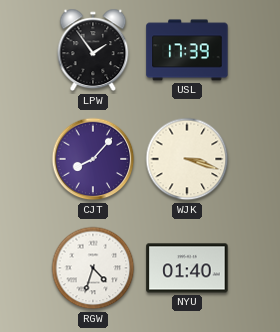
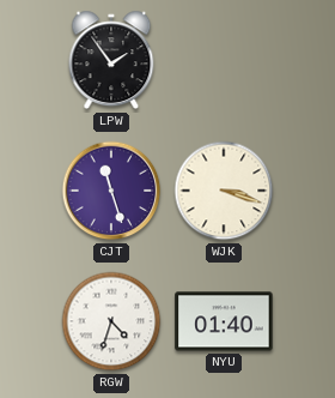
USL: 17:39 -> none
CJT: 8:07 -> 11:27
